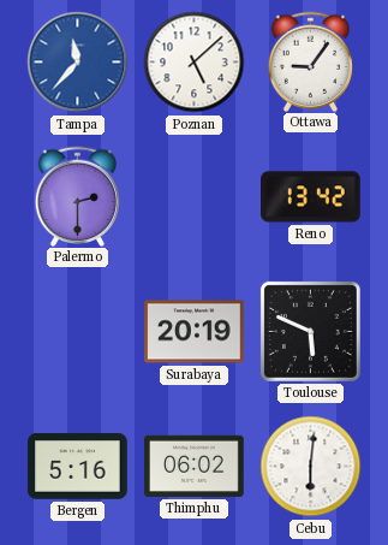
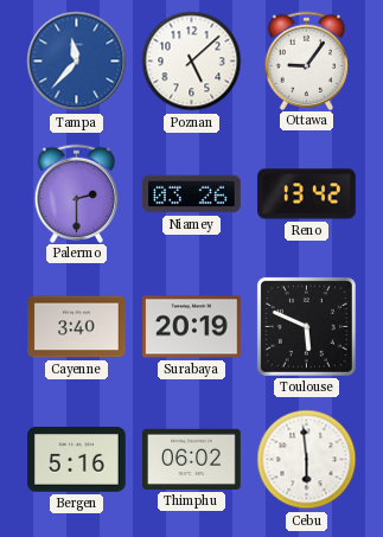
Niamey: none -> 03:26
Cayenne: none -> 3:40
Cebu: 6:01 -> 5:59
